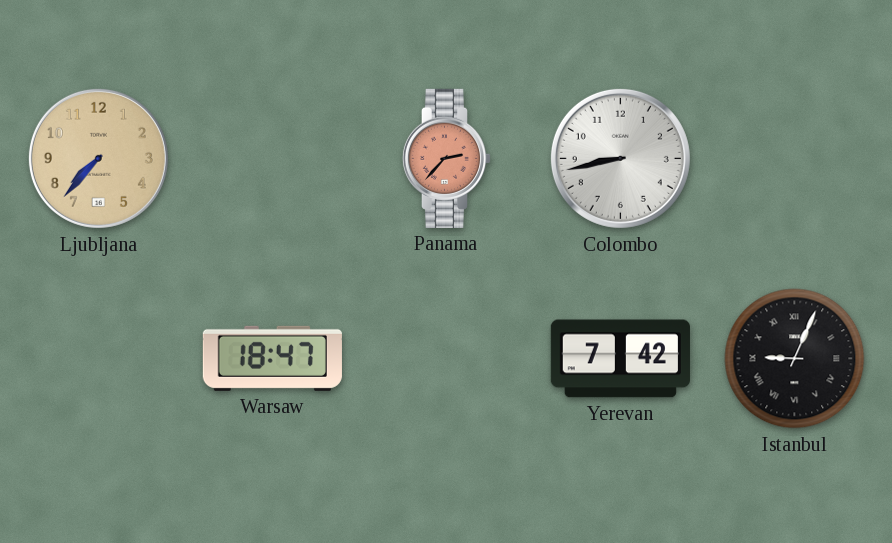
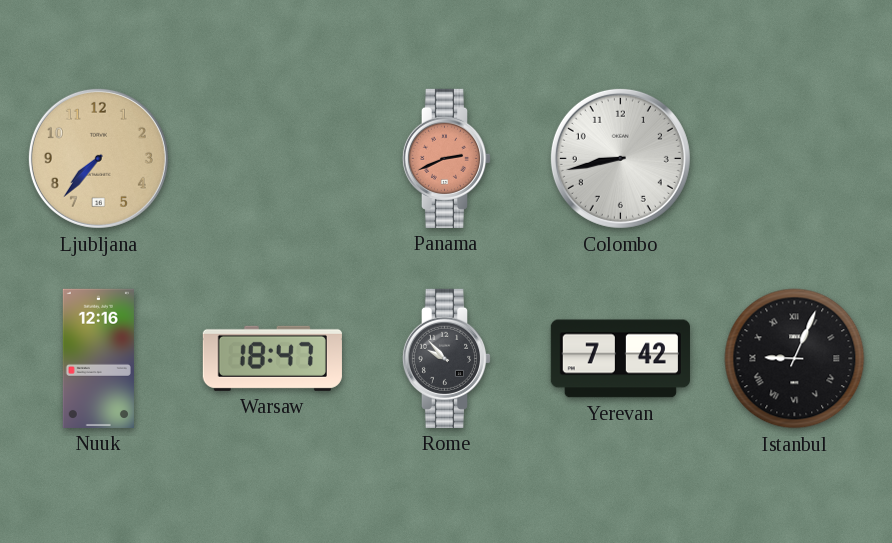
Panama: 2:37 -> 2:41
Nuuk: none -> 12:16
Rome: none -> 9:53
